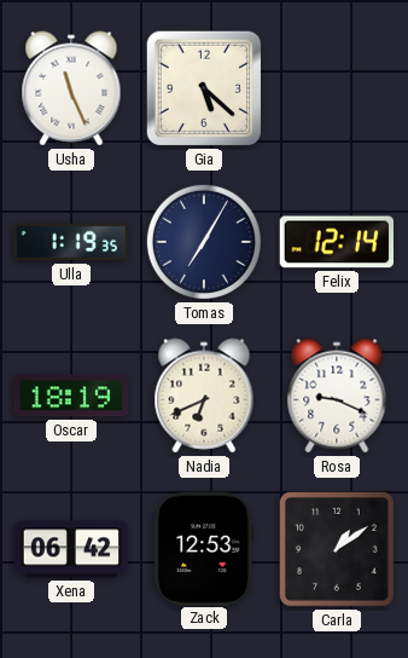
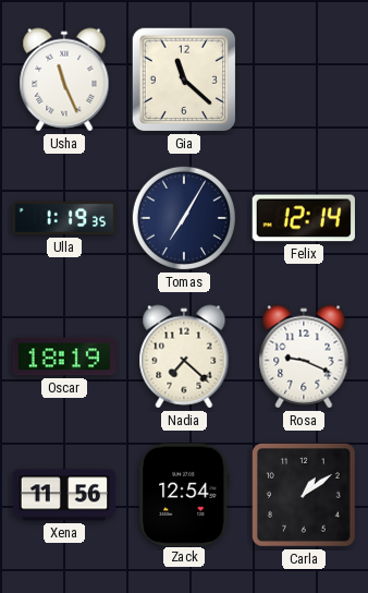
Gia: 5:22 -> 11:22
Nadia: 6:41 -> 7:22
Xena: 06:42 -> 11:56
Zack: 12:53 -> 12:54
